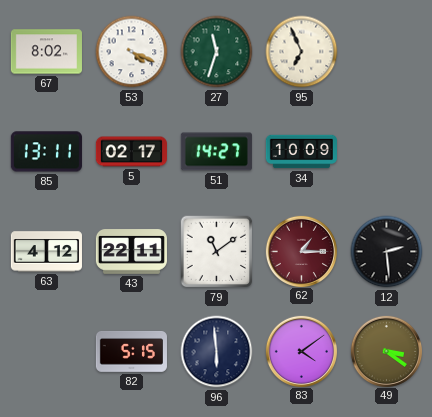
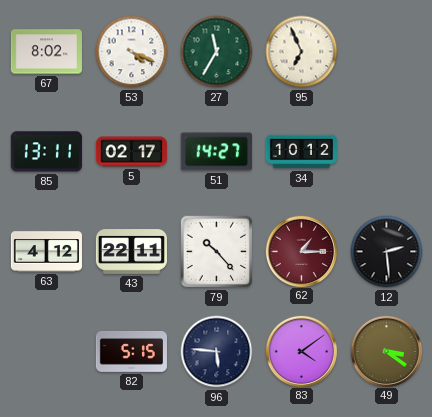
27: 11:33 -> 11:35
34: 10:09 -> 10:12
79: 11:09 -> 10:23
96: 5:59 -> 5:46
